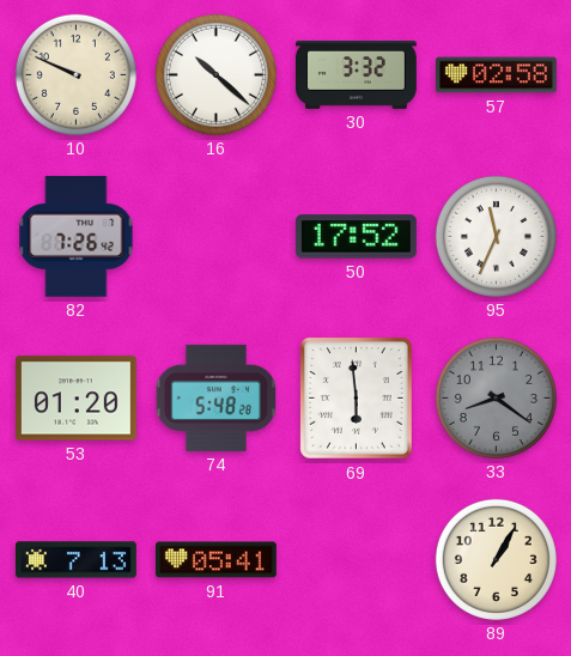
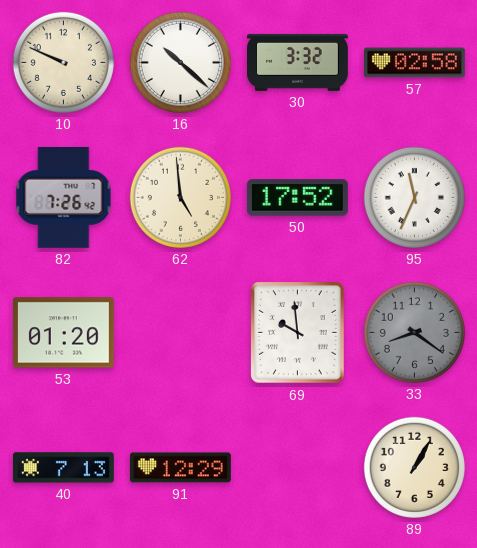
62: none -> 4:59
74: 5:48 -> none
69: 5:59 -> 9:59
91: 05:41 -> 12:29
